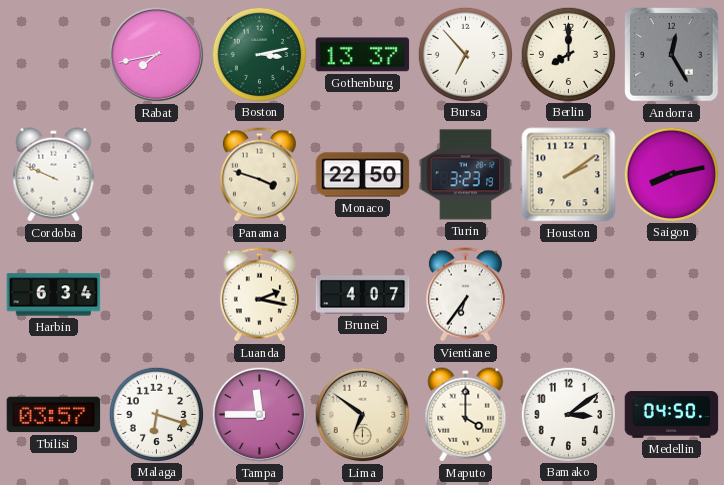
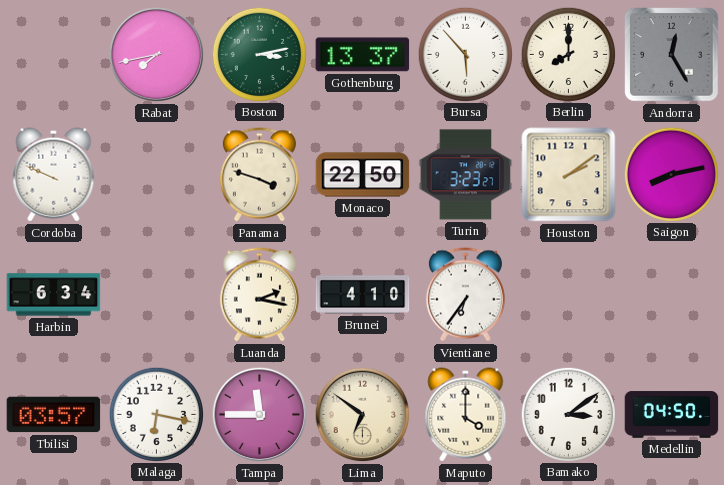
Bursa: 6:53 -> 5:53
Turin: 3:23:19 -> 3:23:27
Brunei: 4:07 -> 4:10
Malaga: 6:18 -> 6:17
